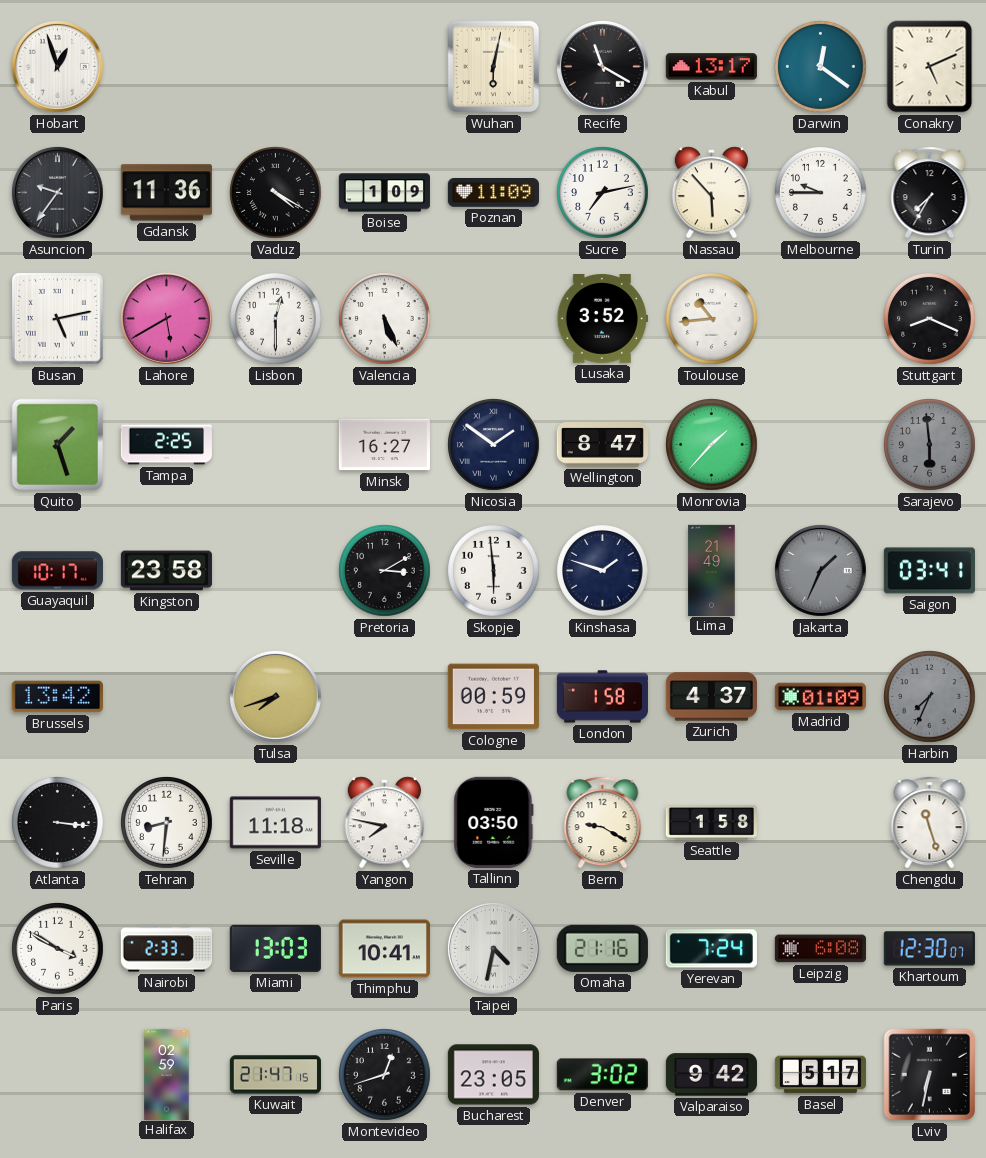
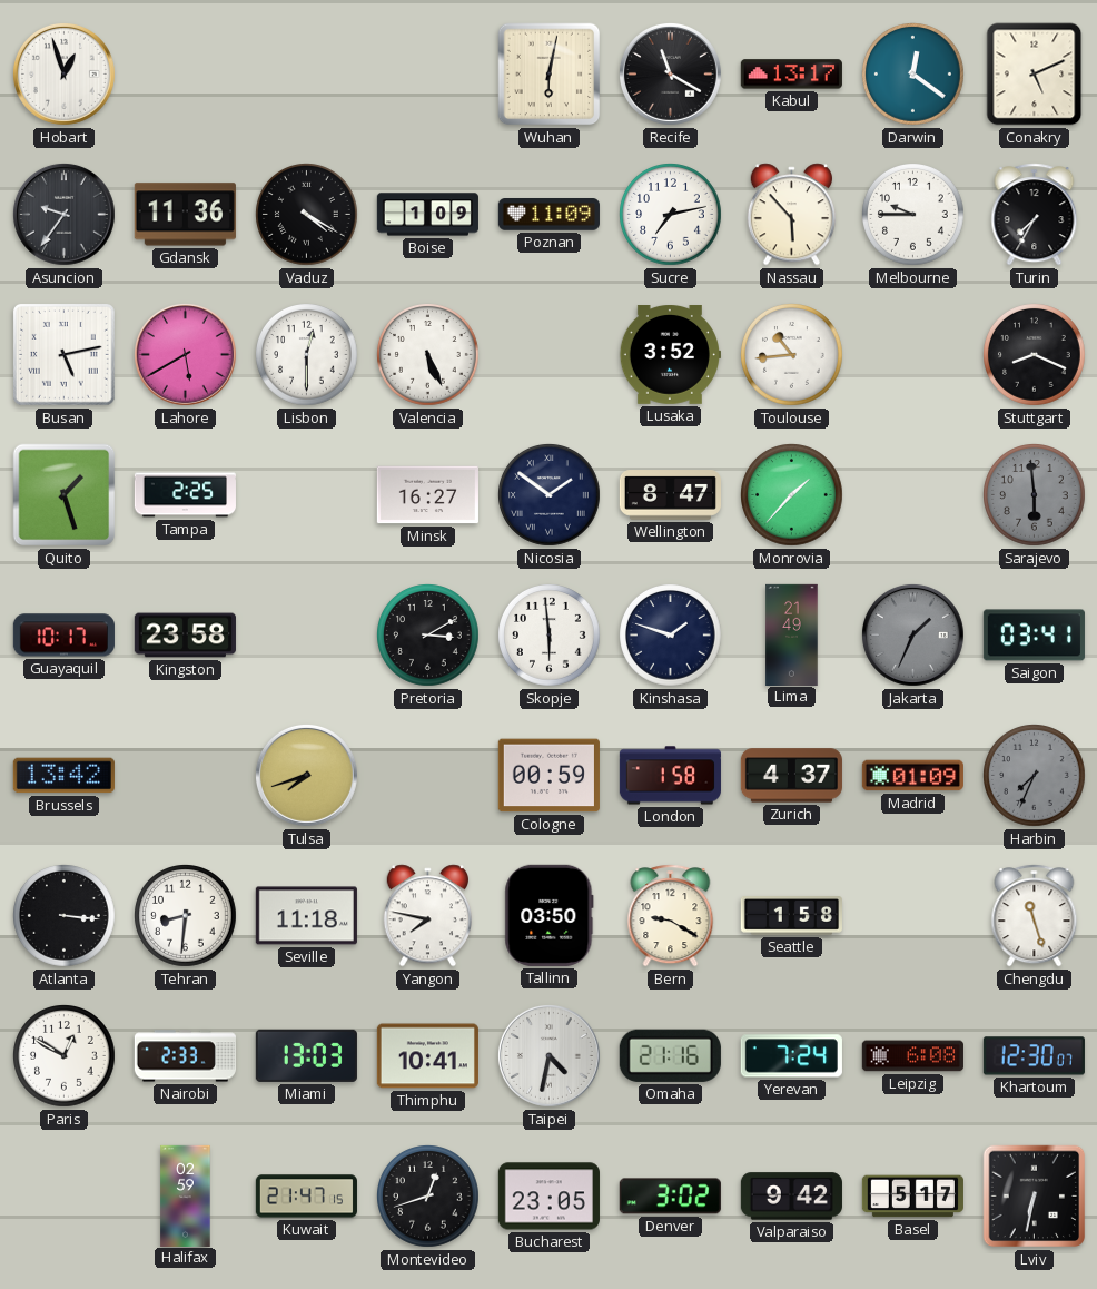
Paris: 3:50 -> 12:50
